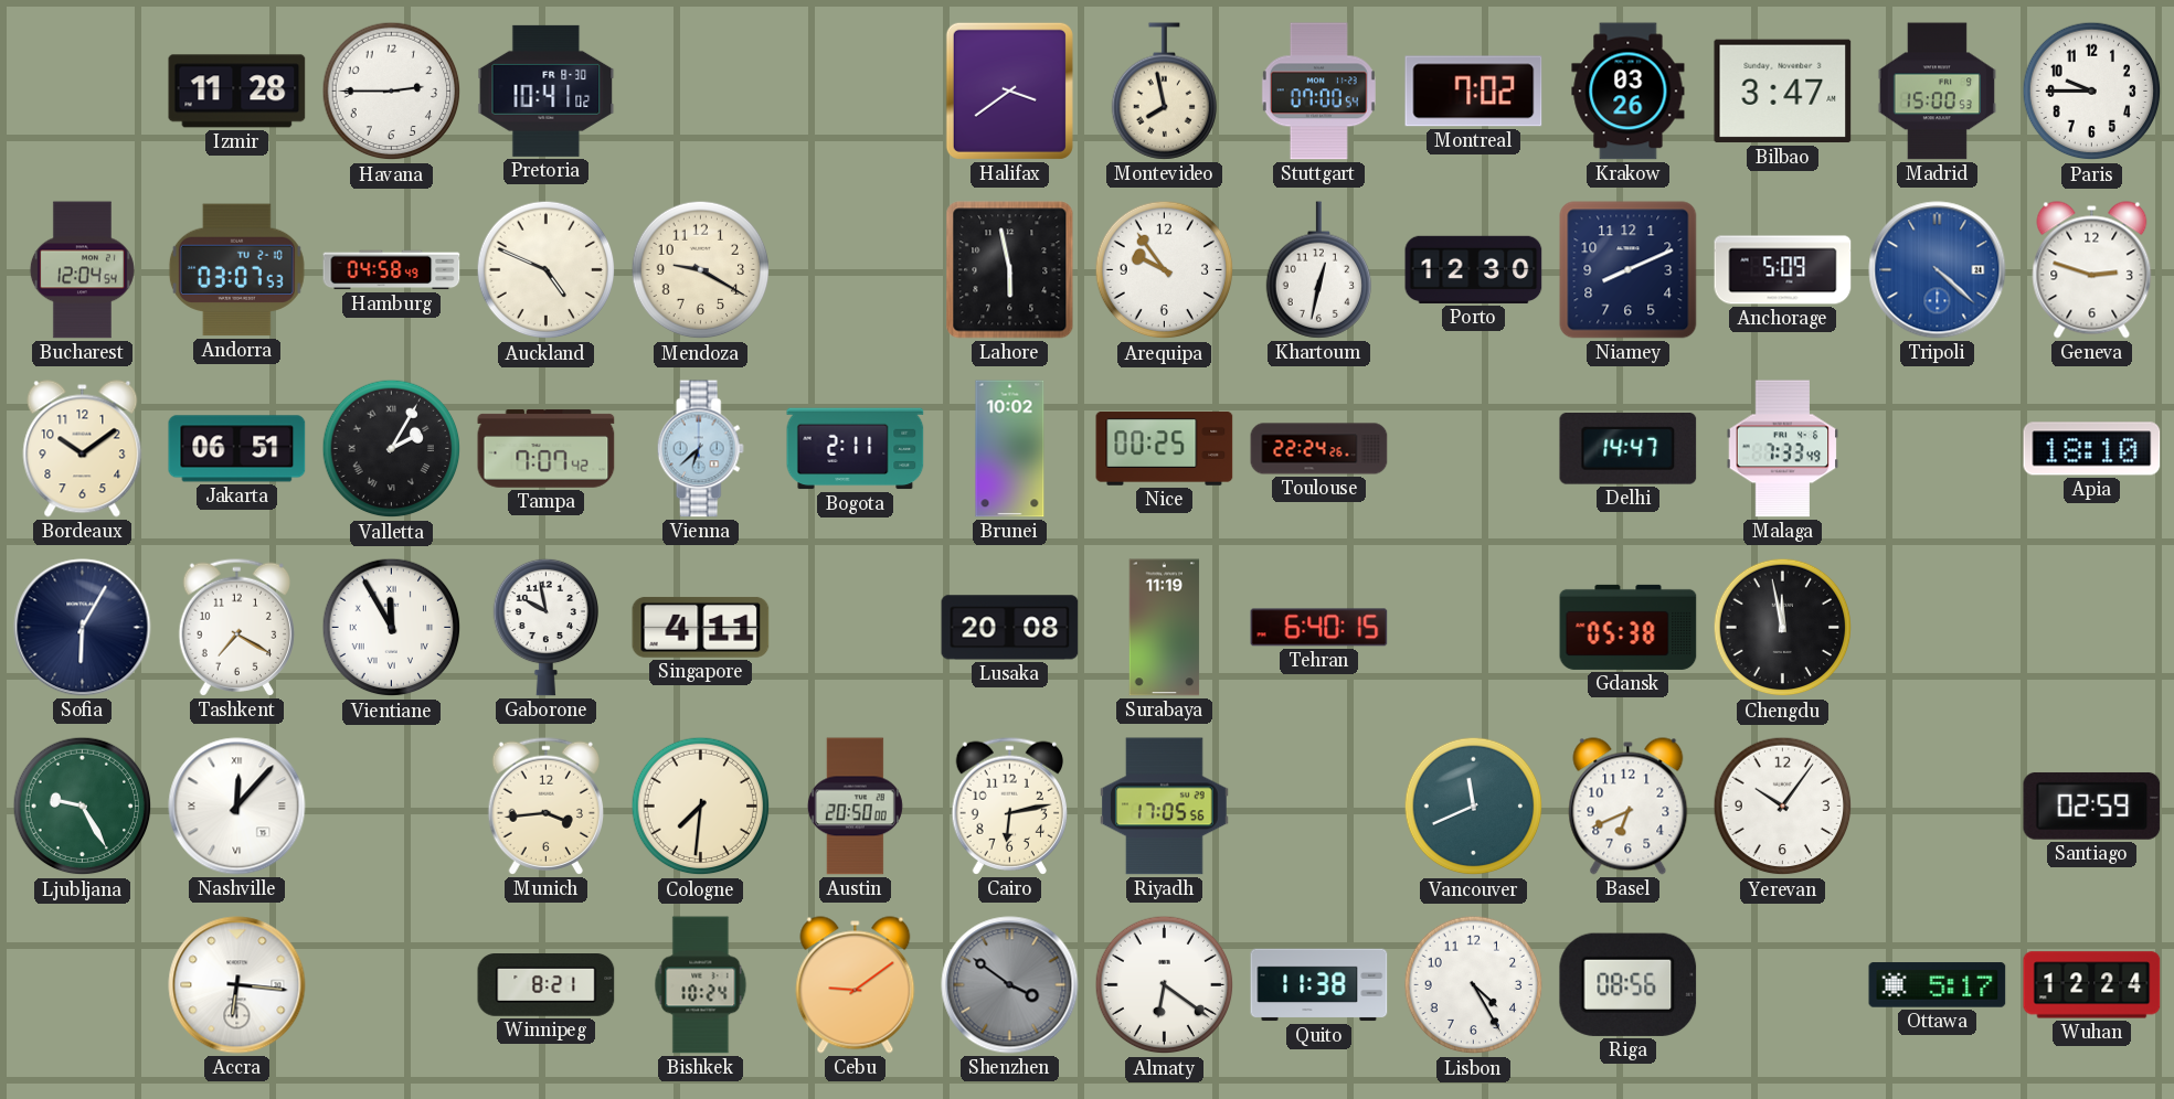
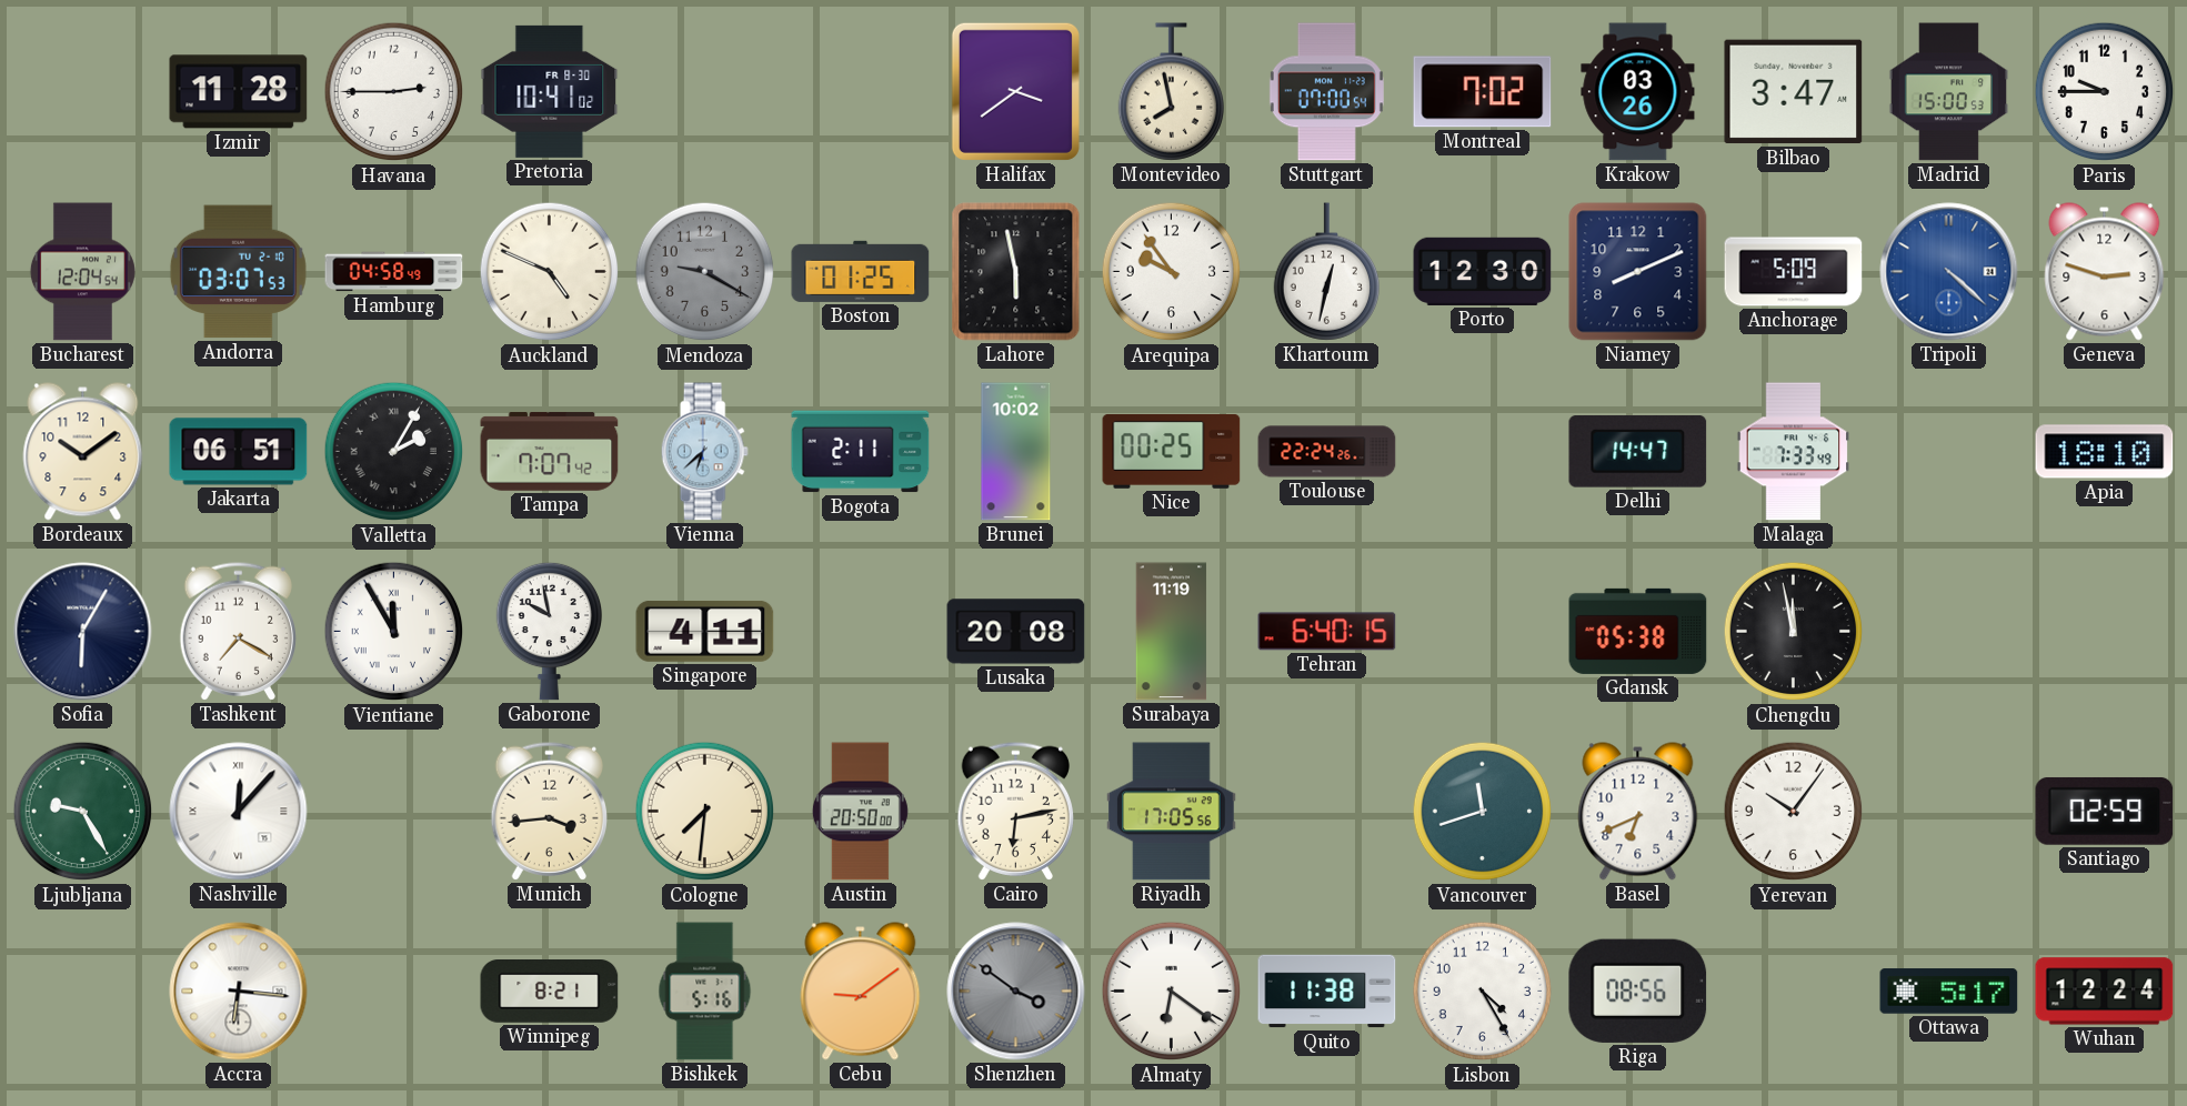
Mendoza dial: cream -> grey
Boston: none -> 01:25
Vancouver: 11:41 -> 11:42
Bishkek: 10:24 -> 5:16
